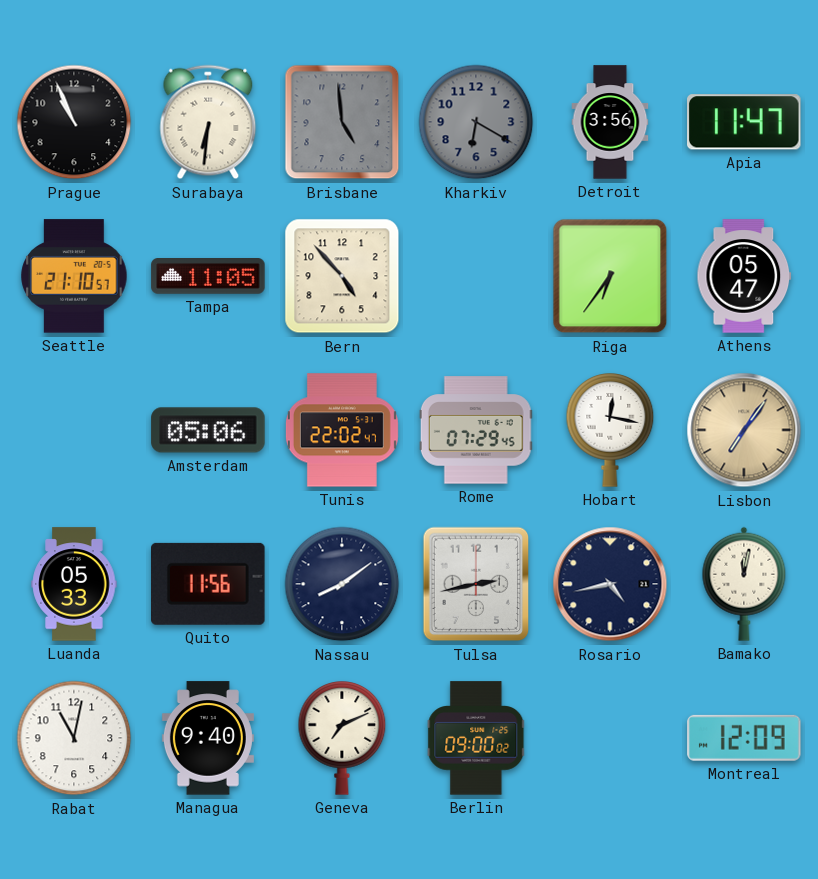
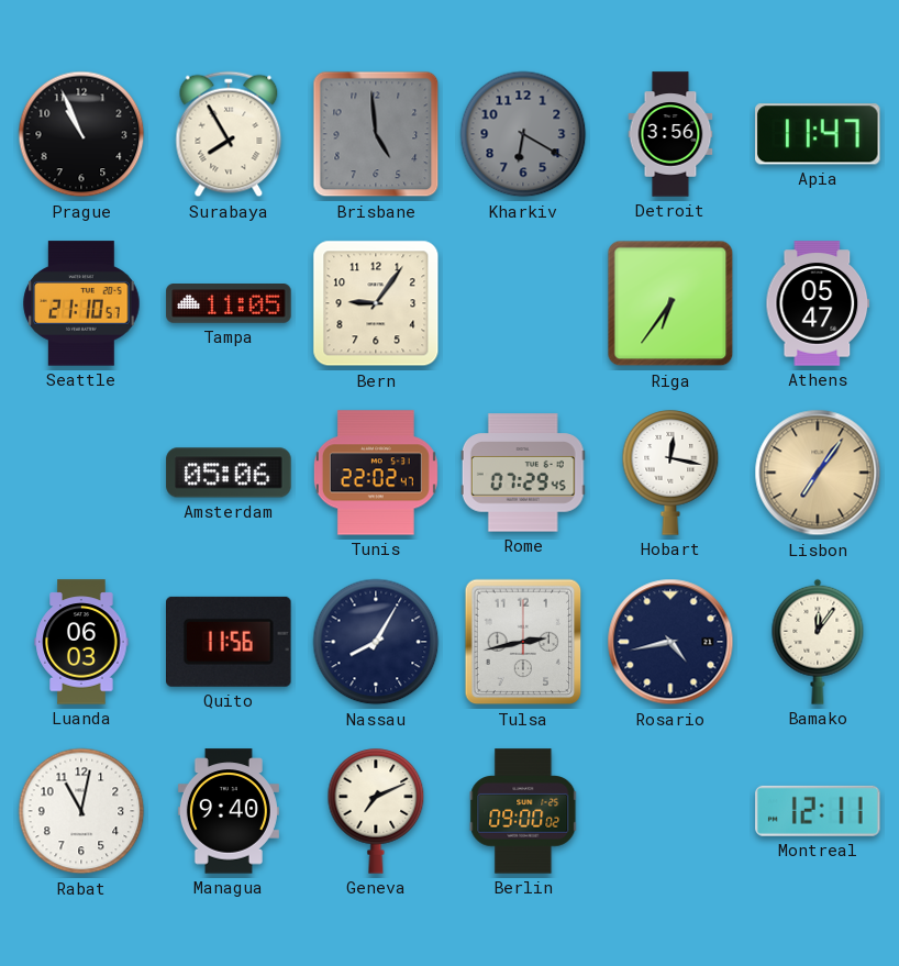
Surabaya: 6:31 -> 7:55
Bern: 4:53 -> 9:06
Luanda: 05:33 -> 06:03
Nassau: 8:09 -> 8:05
Bamako: 12:02 -> 12:06
Montreal: 12:09 -> 12:11
